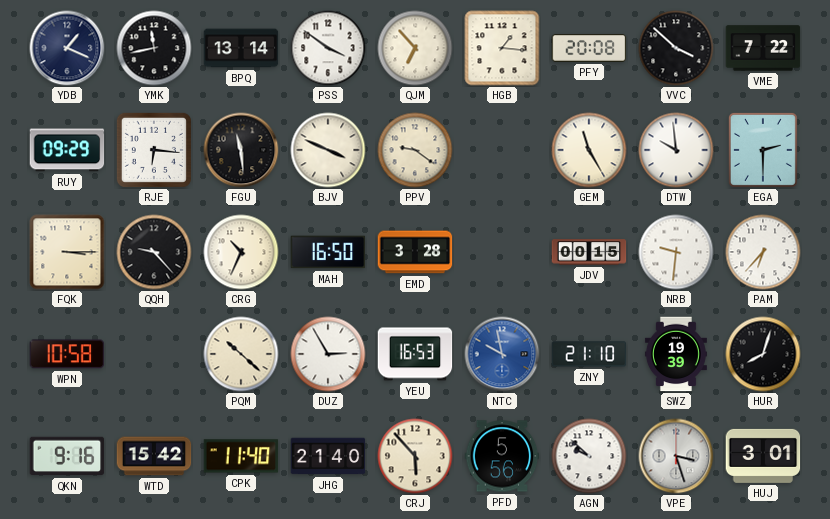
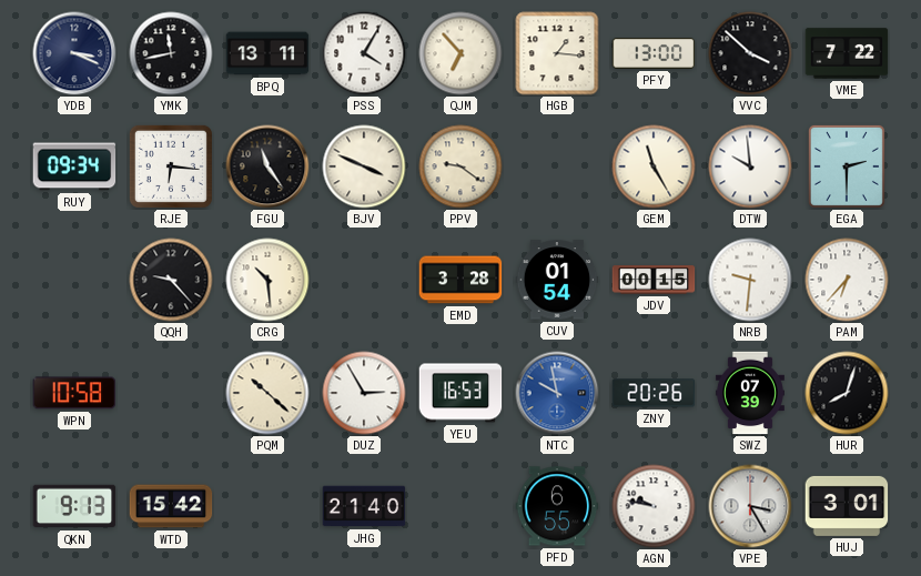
YDB: 1:19 -> 3:19
BPQ: 13:14 -> 13:11
PSS: 3:51 -> 4:05
PFY: 20:08 -> 13:00
RUY: 09:29 -> 09:34
FGU: 11:29 -> 11:24
FQK: 3:15 -> none
CRG: 10:34 -> 10:29
MAH: 16:50 -> none
CUV: none -> 01:54
ZNY: 21:10 -> 20:26
SWZ: 19:39 -> 07:39
QKN: 9:16 -> 9:13
CPK: 11:40 -> none
CRJ: 5:53 -> none
PFD: 5:56 -> 6:55
AGN: 9:52 -> 9:47
VPE: 3:27 -> 3:25
